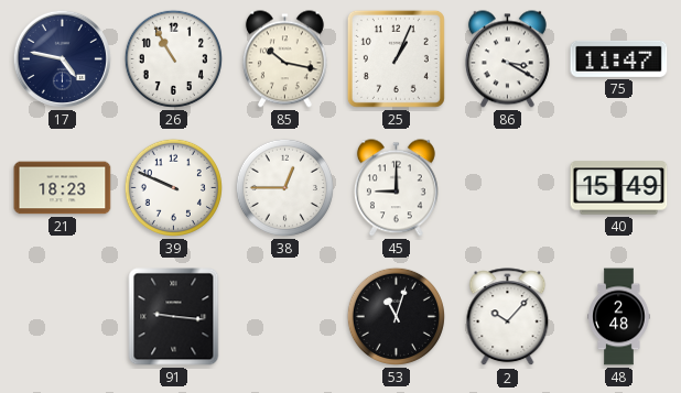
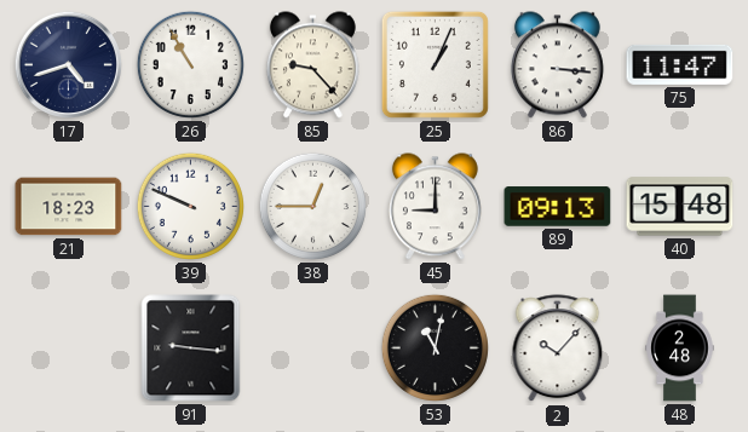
17: 4:47 -> 4:42
85: 10:17 -> 9:23
86: 3:20 -> 3:16
89: none -> 09:13
40: 15:49 -> 15:48
53: 11:03 -> 11:02
